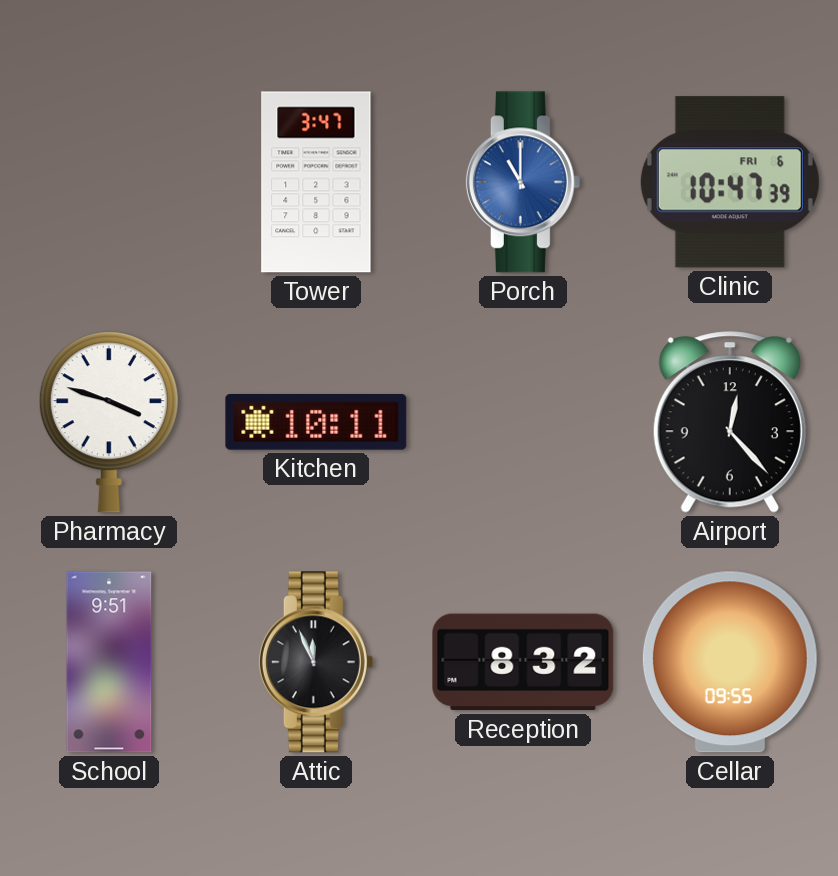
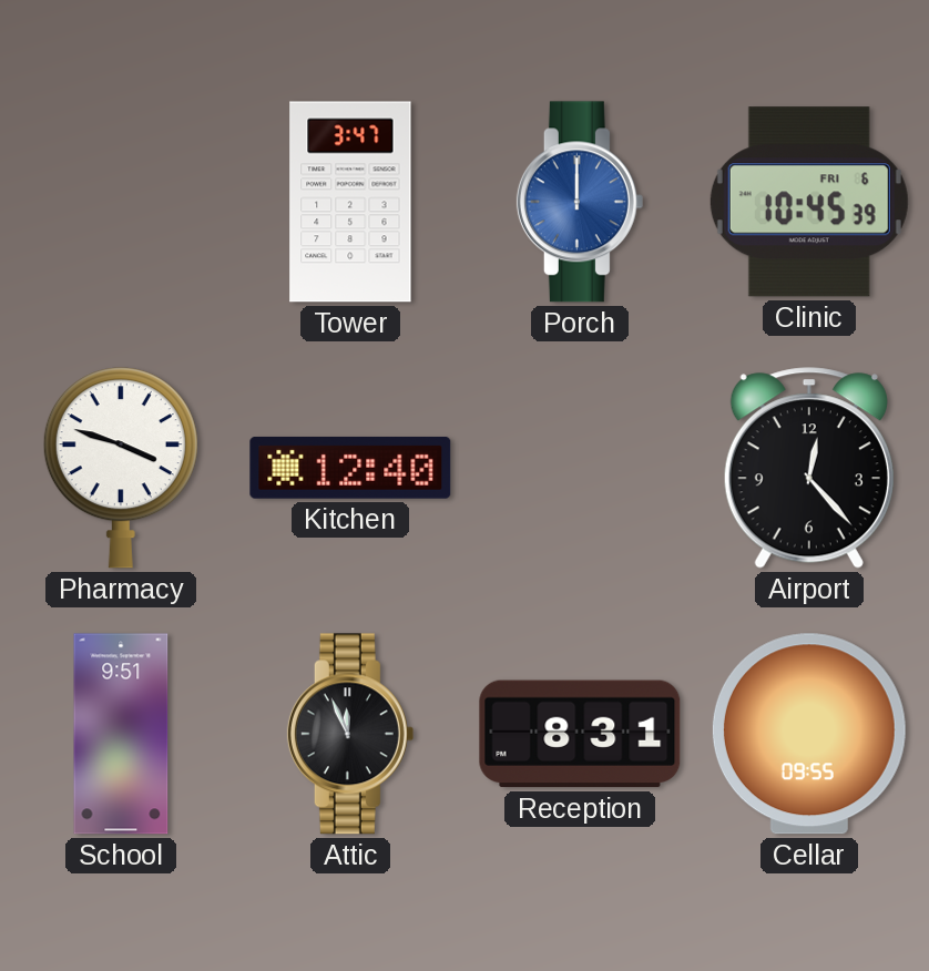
Porch: 11:00 -> 12:00
Clinic: 10:47 -> 10:45
Kitchen: 10:11 -> 12:40
Reception: 8:32 -> 8:31
